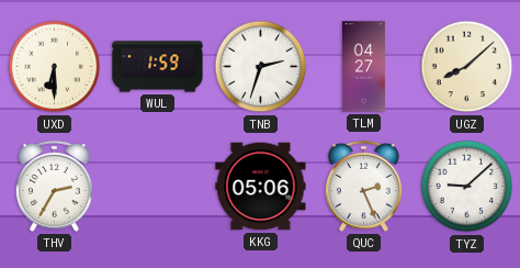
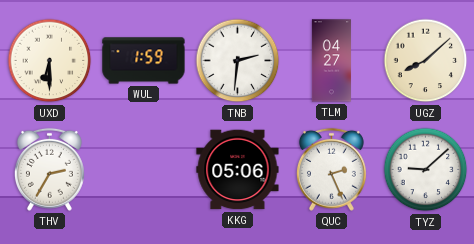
TNB: 2:33 -> 2:31
